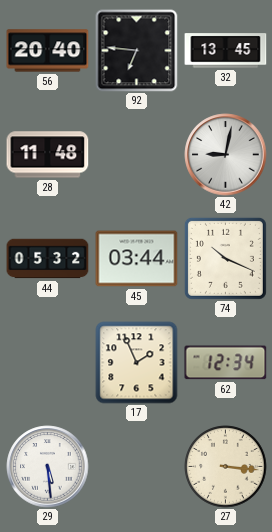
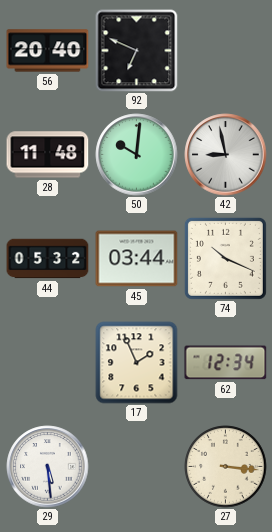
92: 6:46 -> 6:49
32: 13:45 -> none
50: none -> 10:01
42: 9:02 -> 8:58
